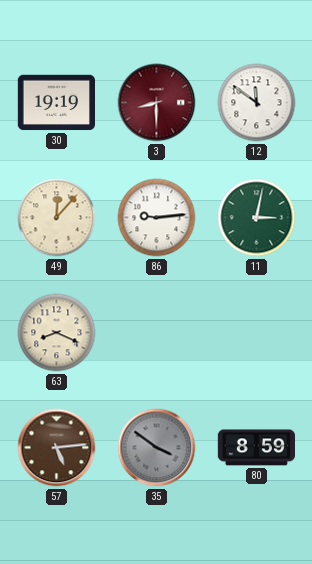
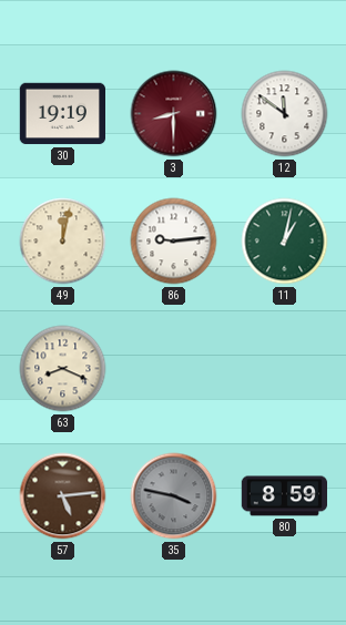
49: 12:07 -> 12:02
11: 3:02 -> 1:02
35: 3:51 -> 3:47
